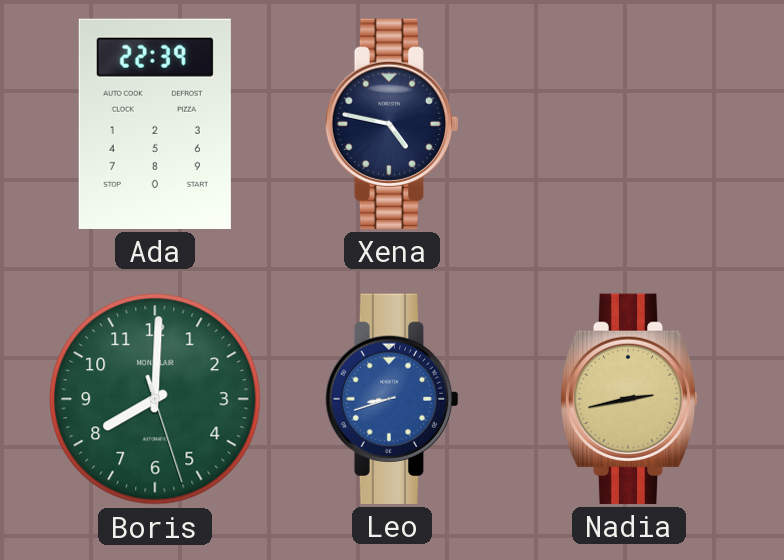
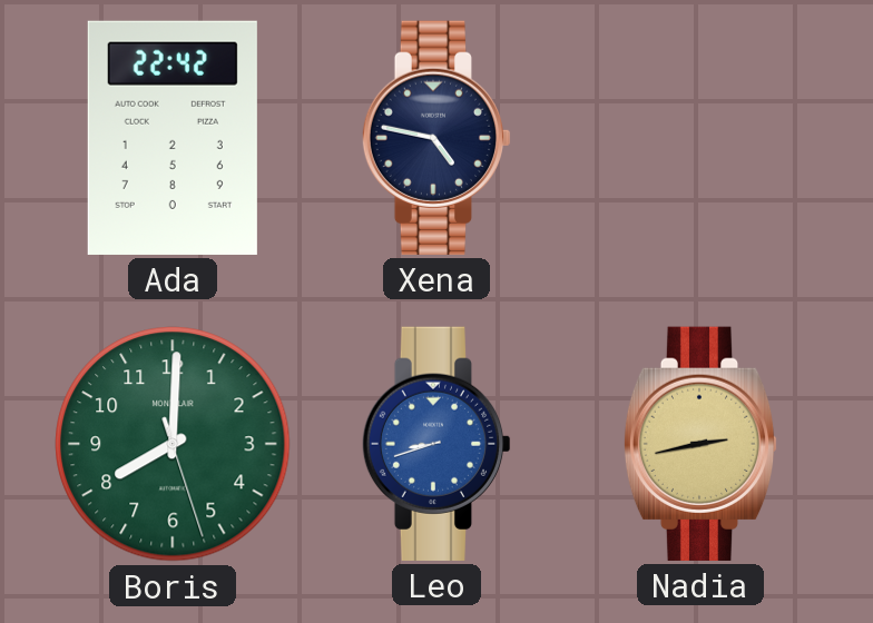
Ada: 22:39 -> 22:42
